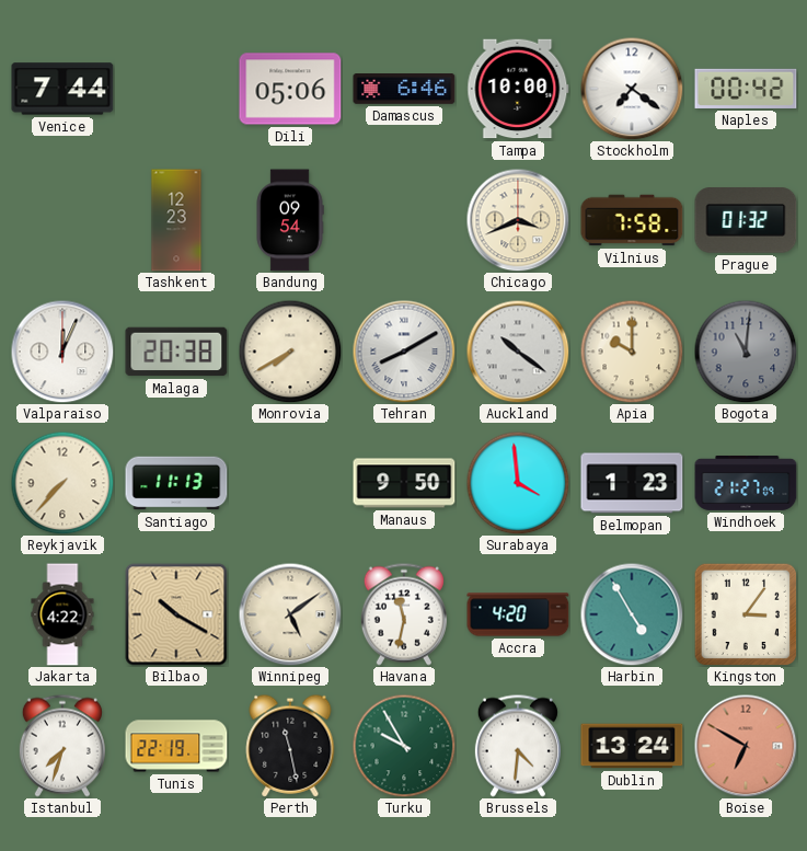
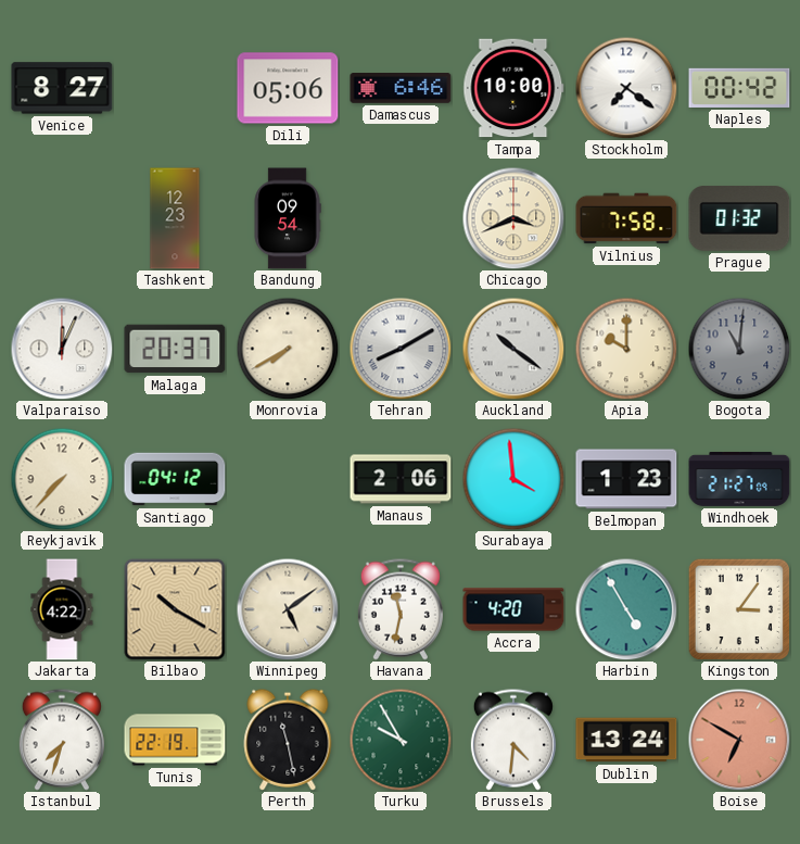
Venice: 7:44 -> 8:27
Malaga: 20:38 -> 20:37
Santiago: 11:13 -> 04:12
Manaus: 9:50 -> 2:06
